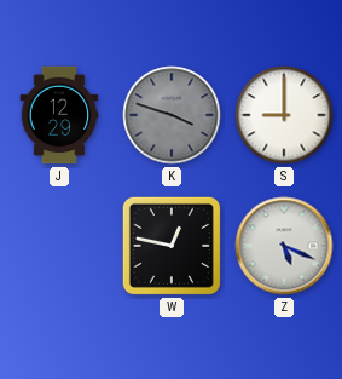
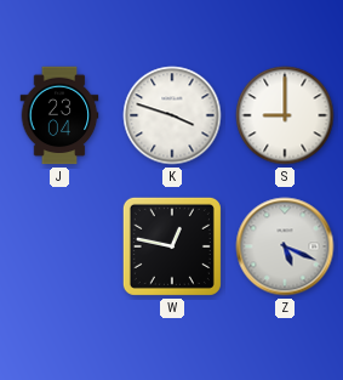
J: 12:29 -> 23:04
K dial: grey -> white
